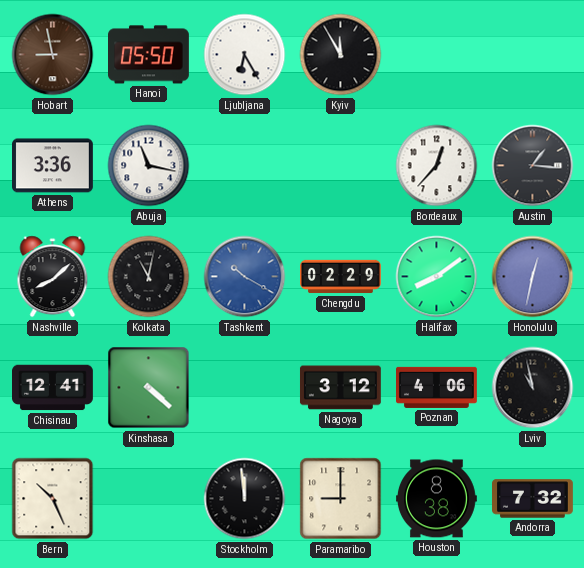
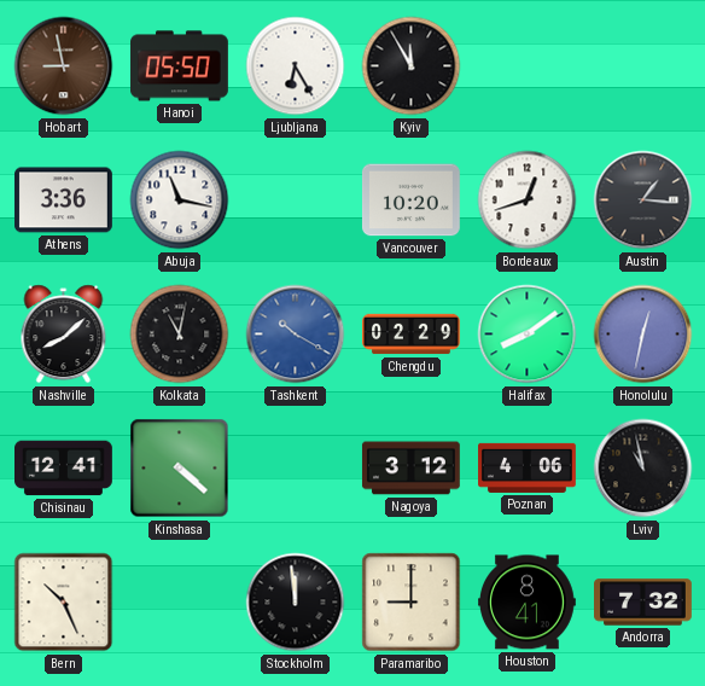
Vancouver: none -> 10:20
Bordeaux: 12:37 -> 12:42
Houston: 8:38 -> 8:41
